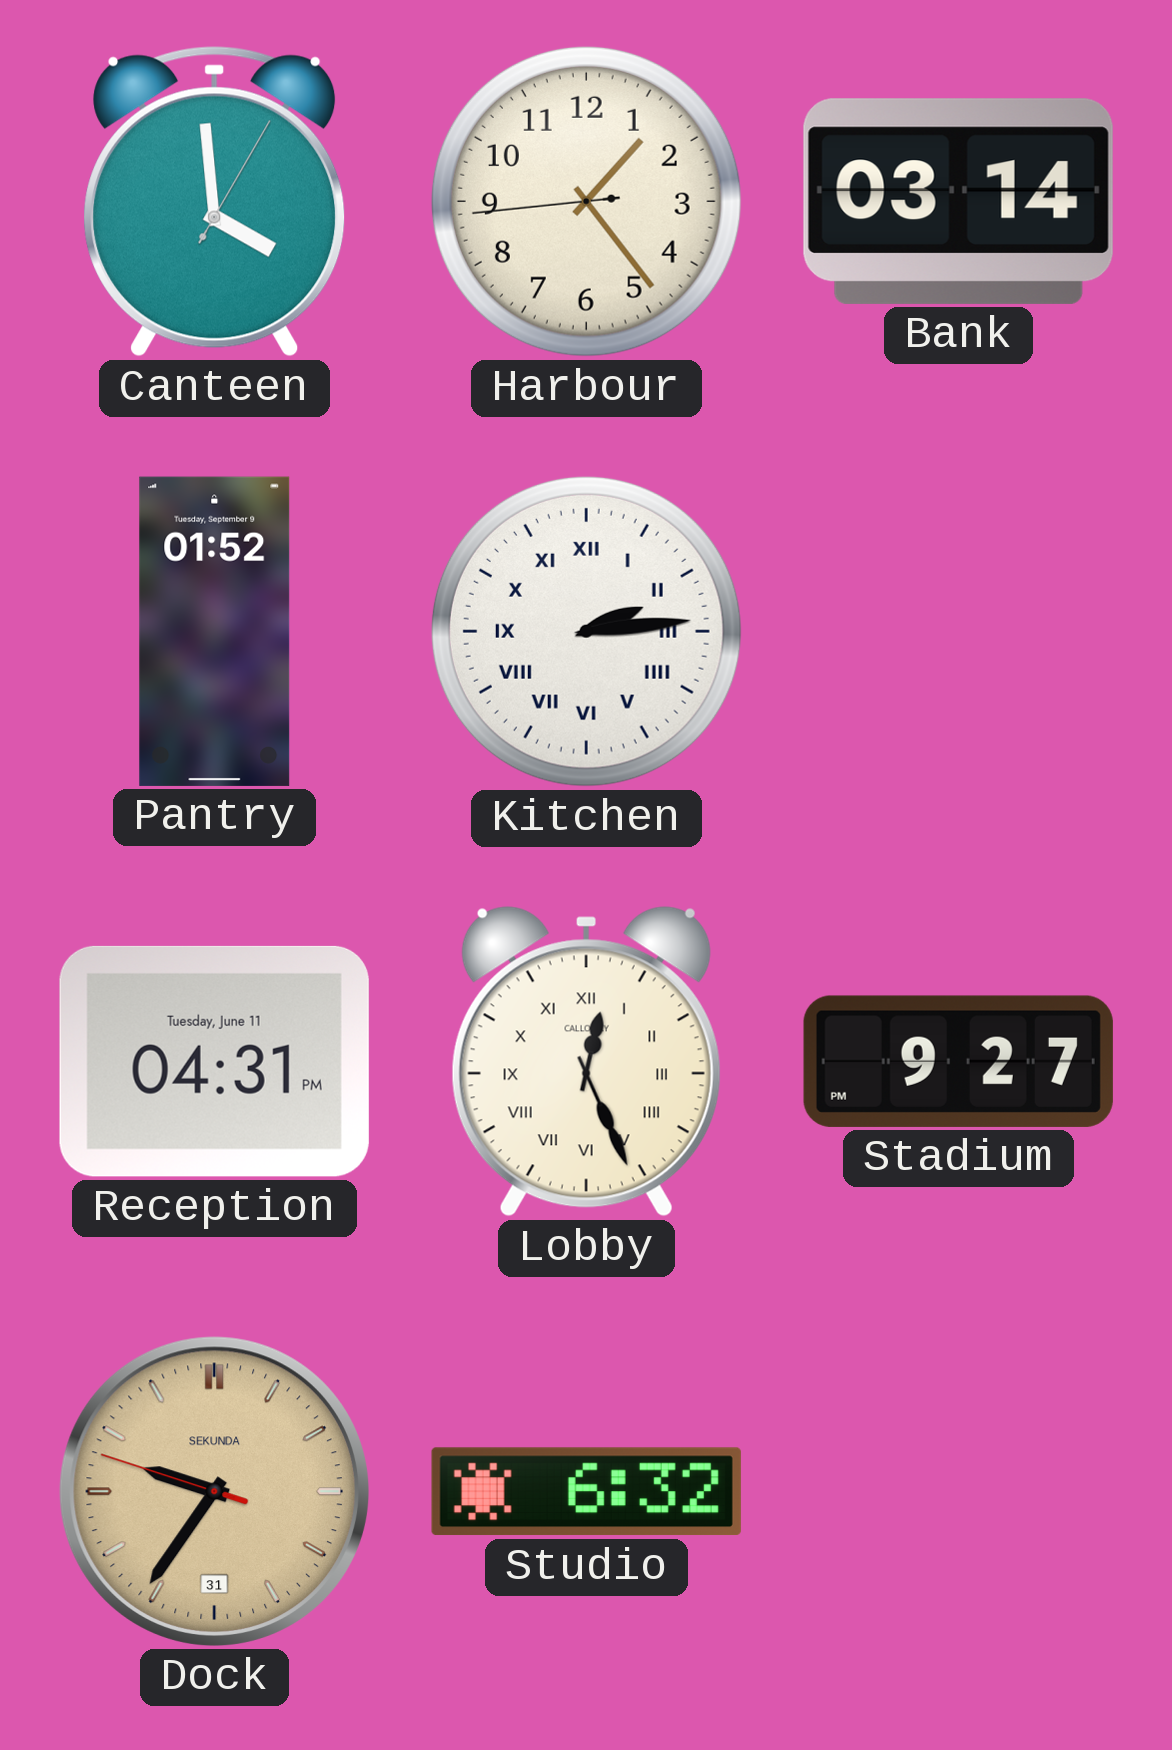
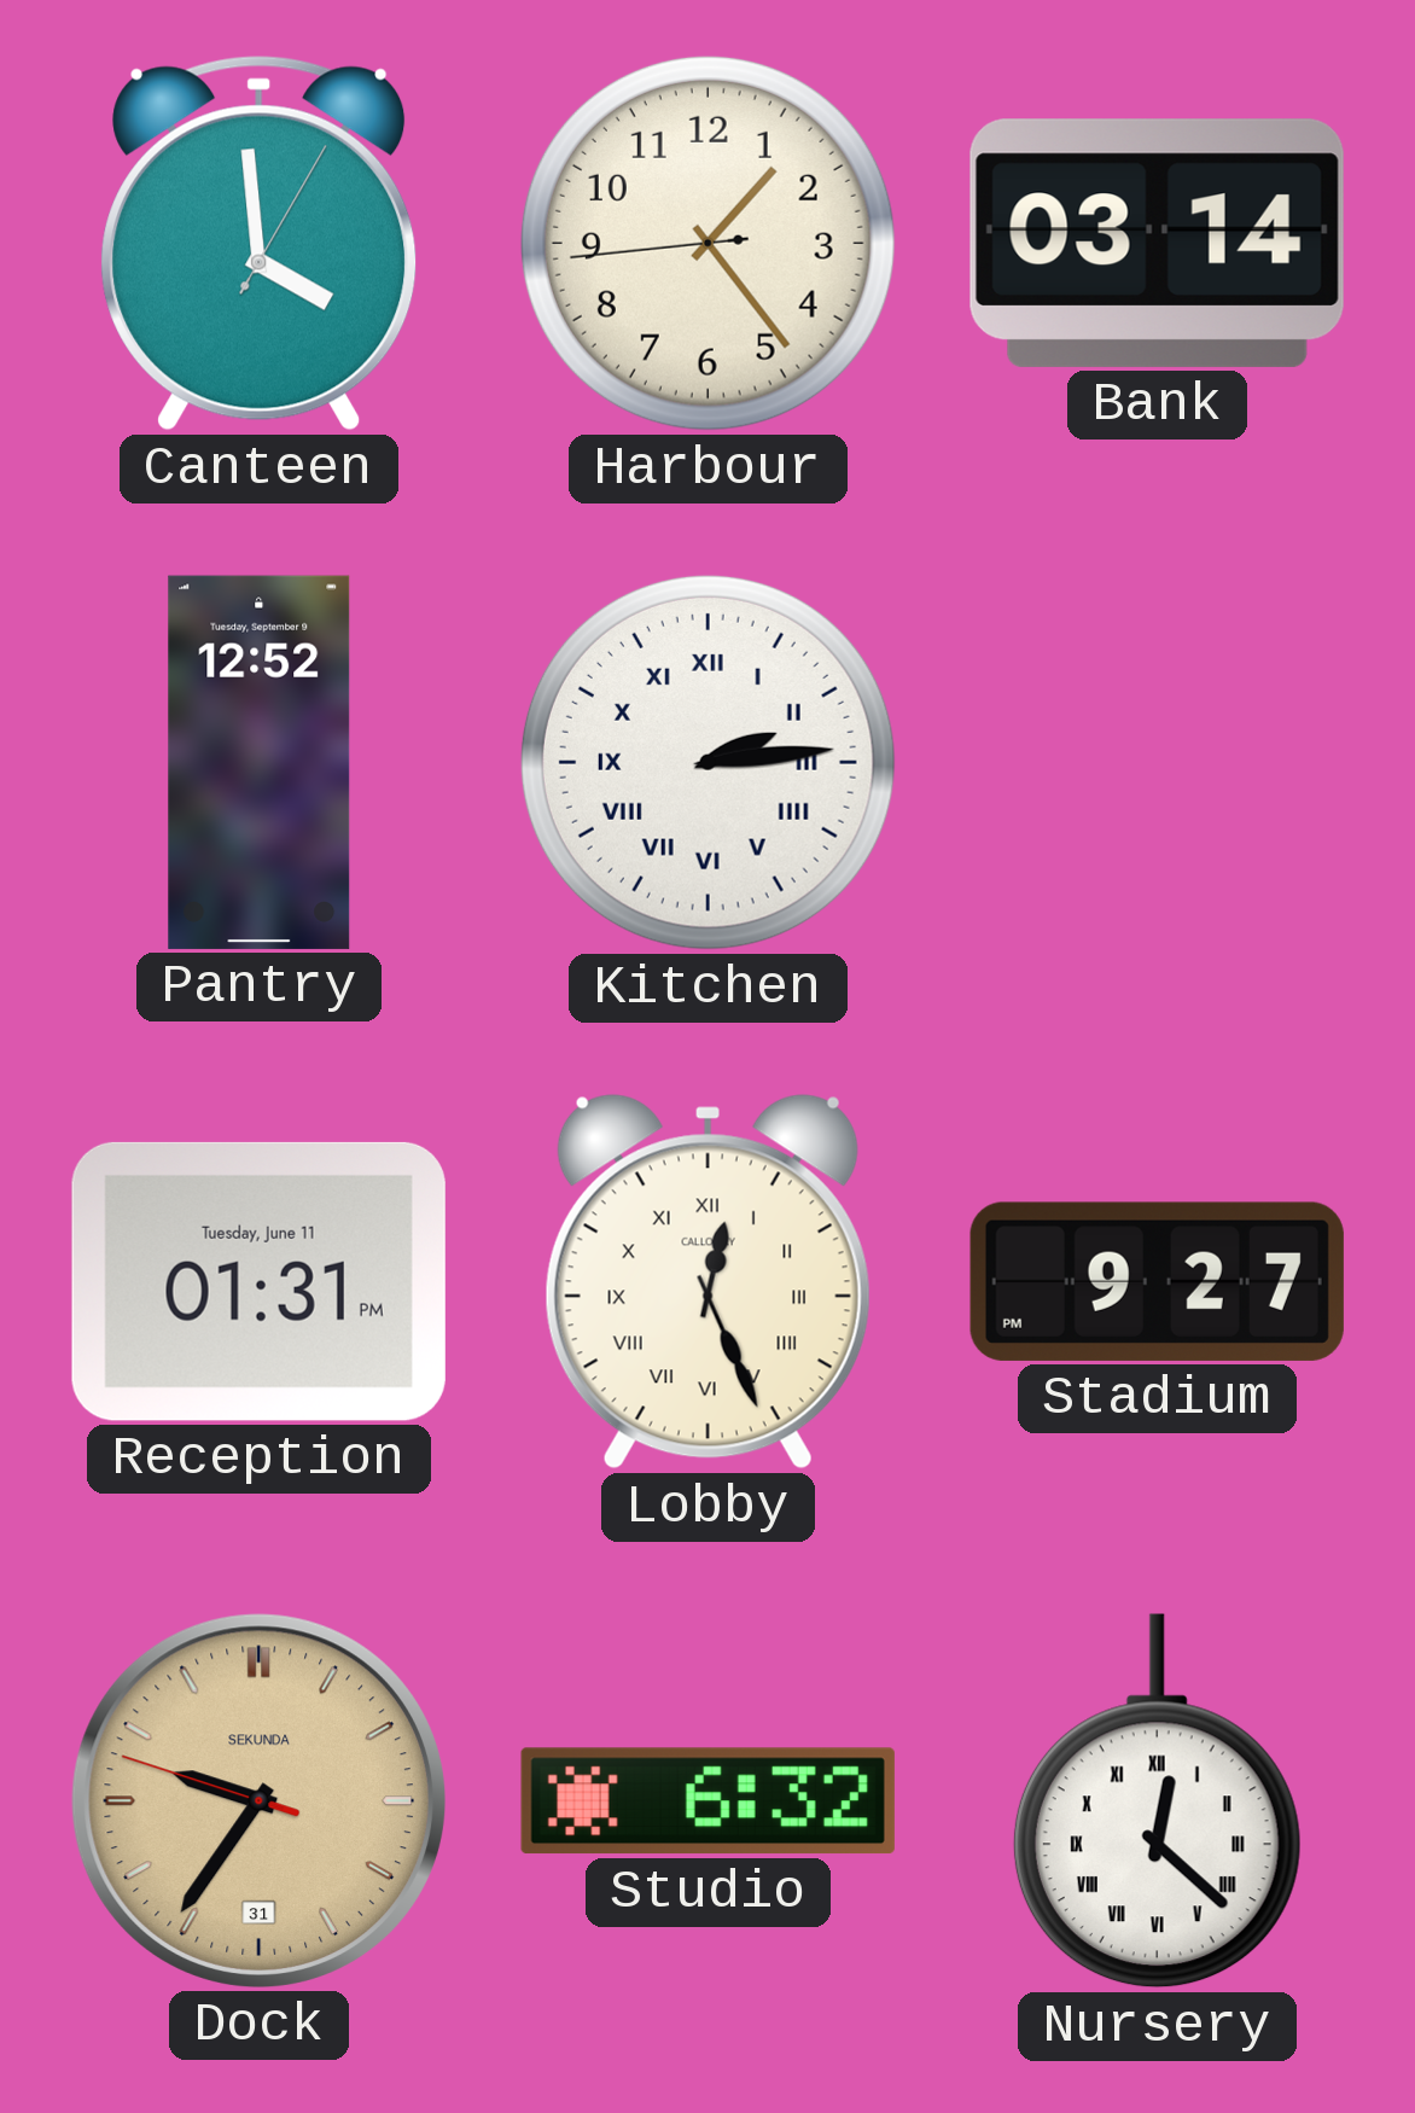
Pantry: 01:52 -> 12:52
Reception: 04:31 -> 01:31
Nursery: none -> 12:22
